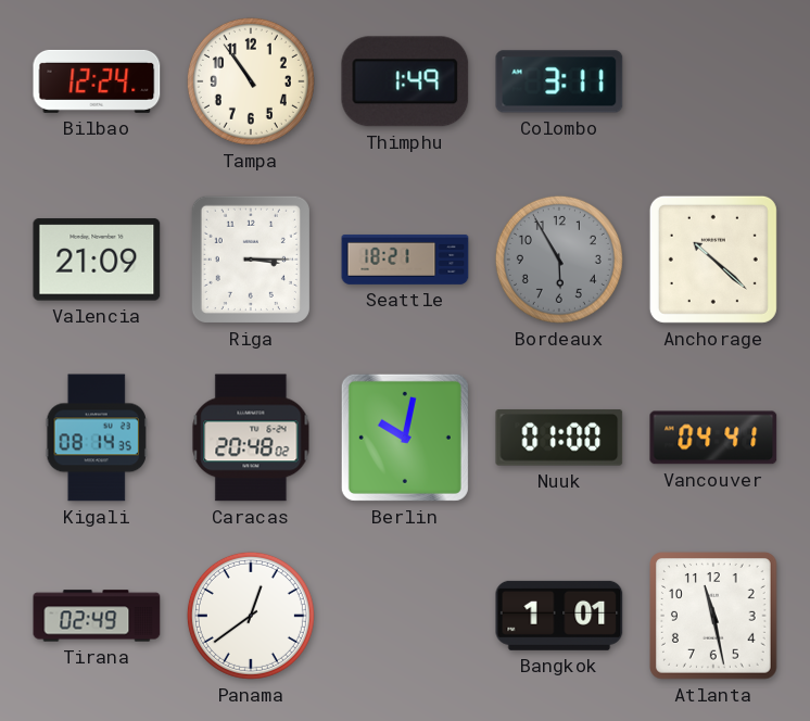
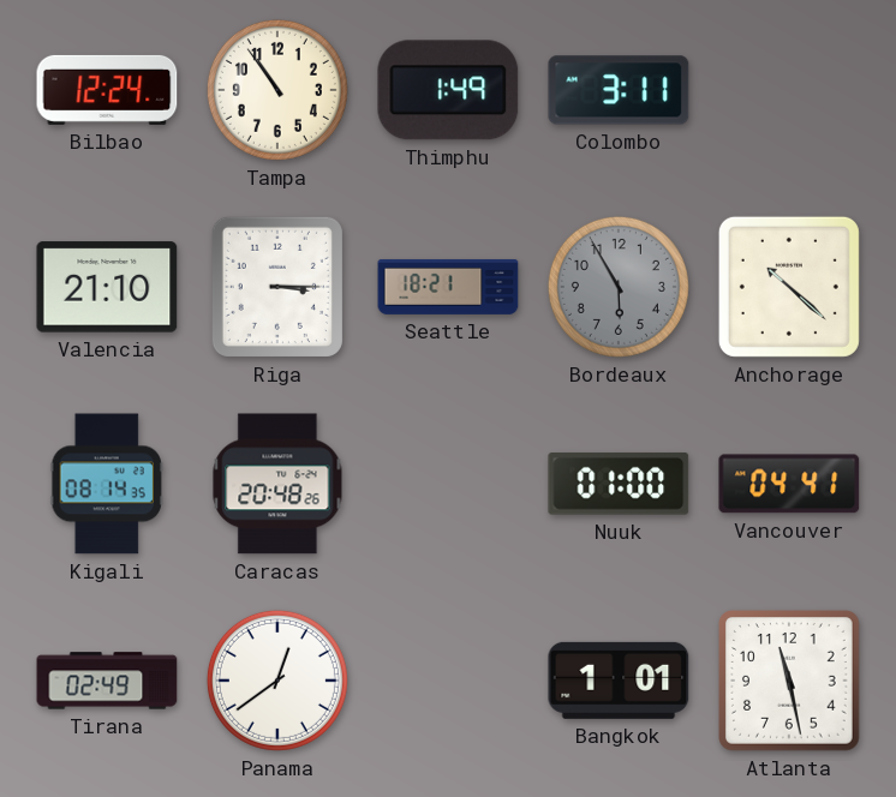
Valencia: 21:09 -> 21:10
Caracas: 20:48:02 -> 20:48:26
Berlin: 10:02 -> none
